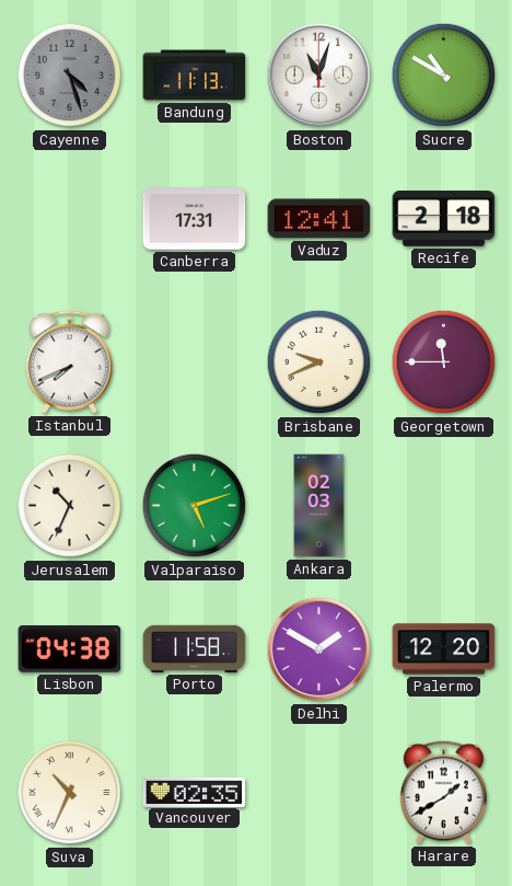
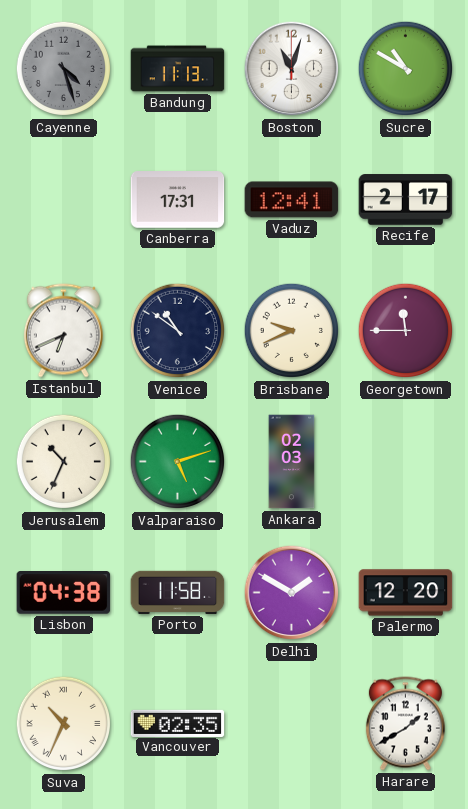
Recife: 2:18 -> 2:17
Istanbul: 7:41 -> 6:41
Venice: none -> 10:51
